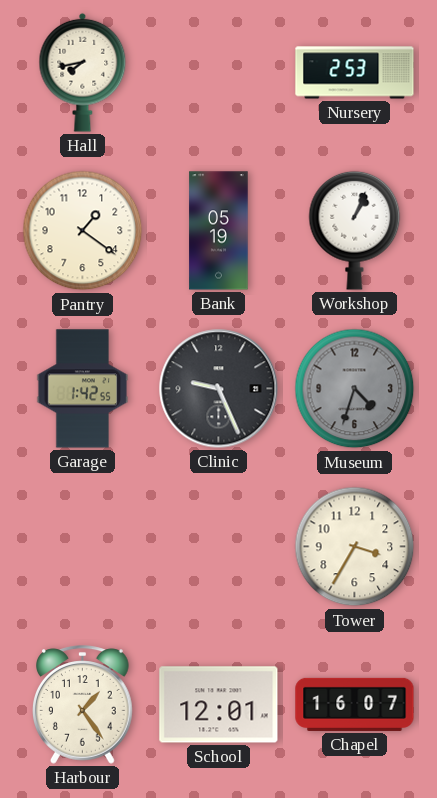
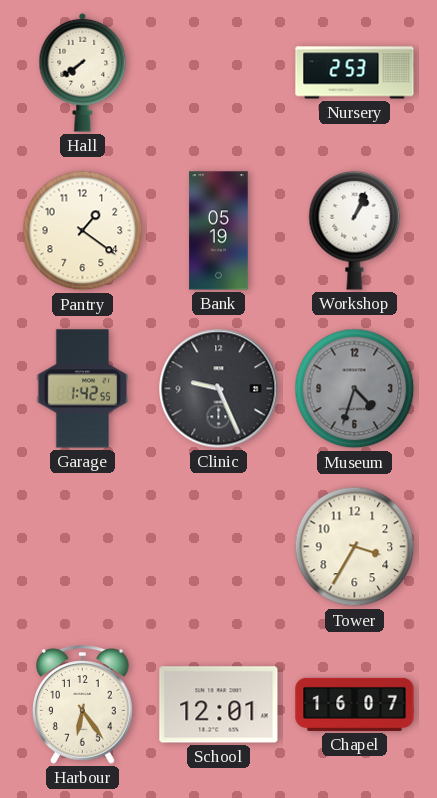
Hall: 7:43 -> 7:39
Harbour: 1:24 -> 6:24
